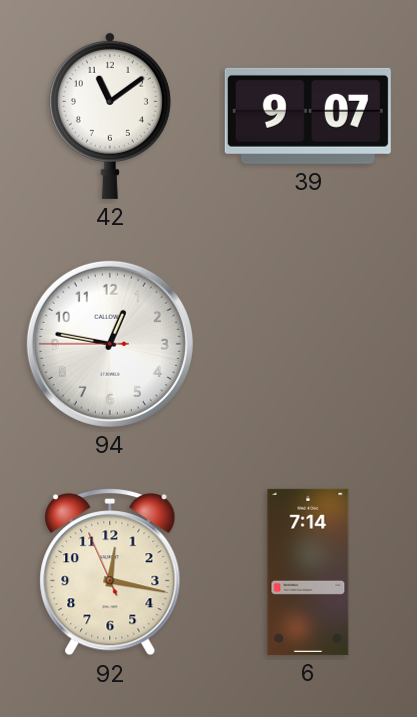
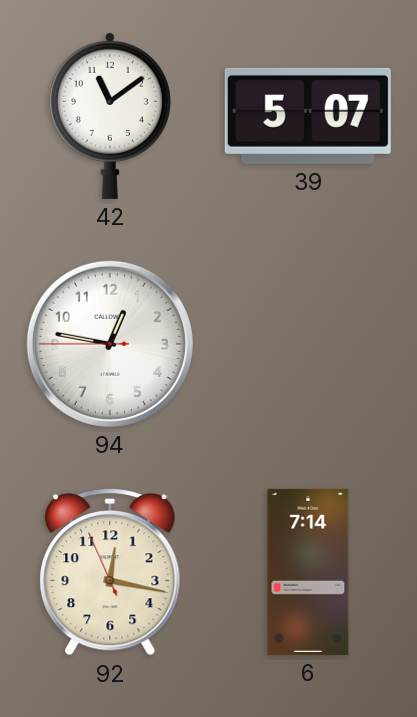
39: 9:07 -> 5:07
